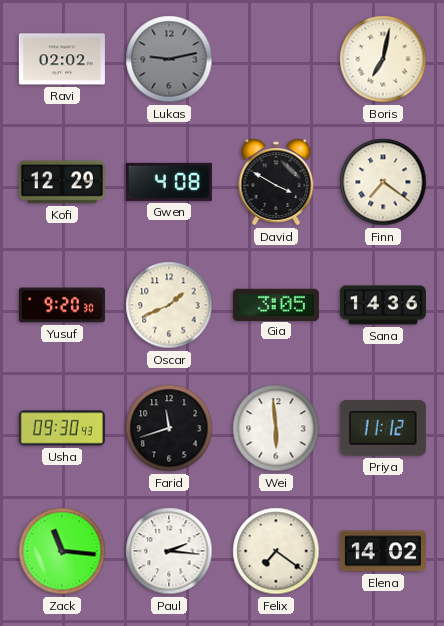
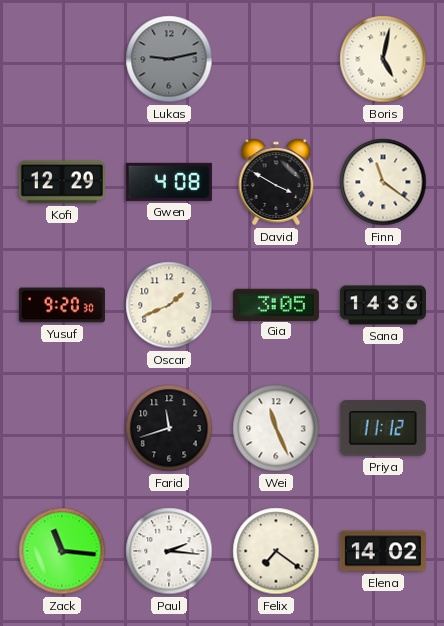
Ravi: 02:02 -> none
Boris: 7:02 -> 5:02
Finn: 7:21 -> 11:21
Usha: 09:30 -> none
Wei: 5:59 -> 11:26
